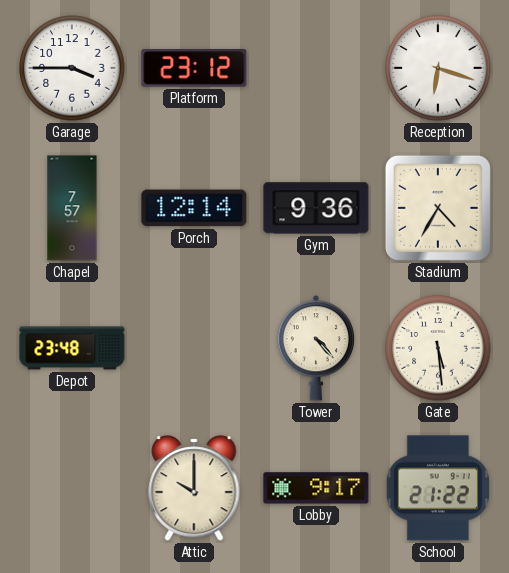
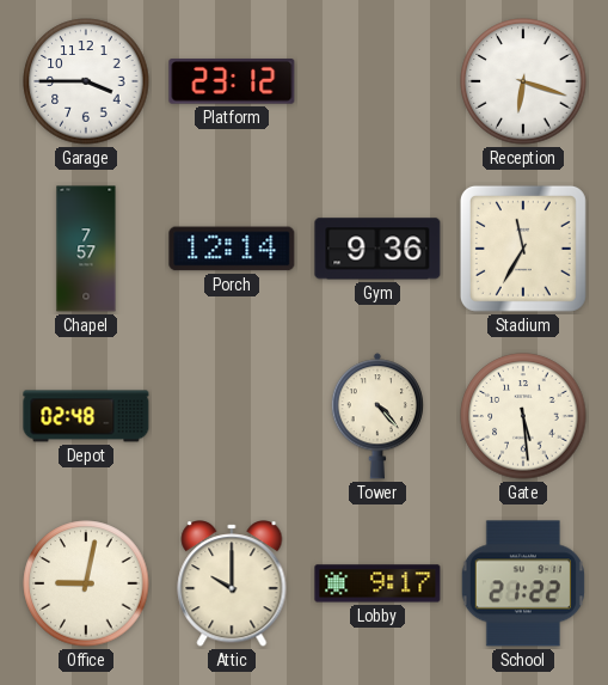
Stadium: 4:35 -> 11:35
Depot: 23:48 -> 02:48
Office: none -> 9:02
